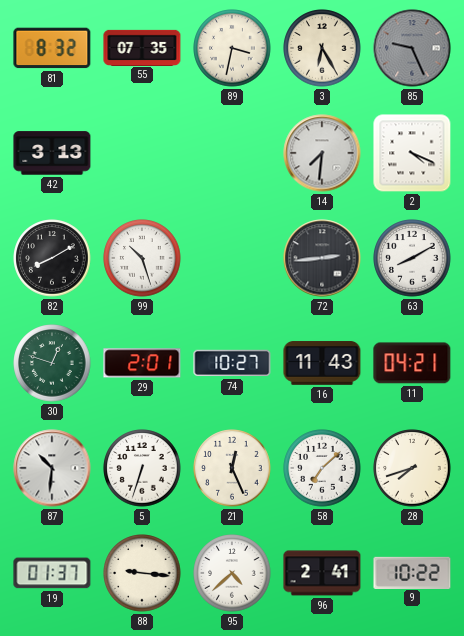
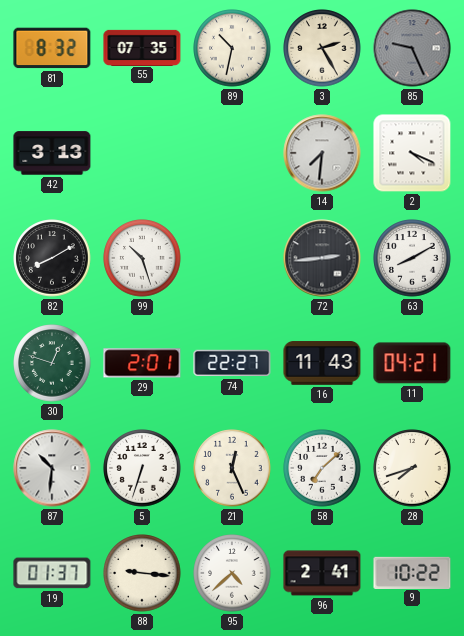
89: 3:32 -> 10:32
3: 6:25 -> 2:25
74: 10:27 -> 22:27
